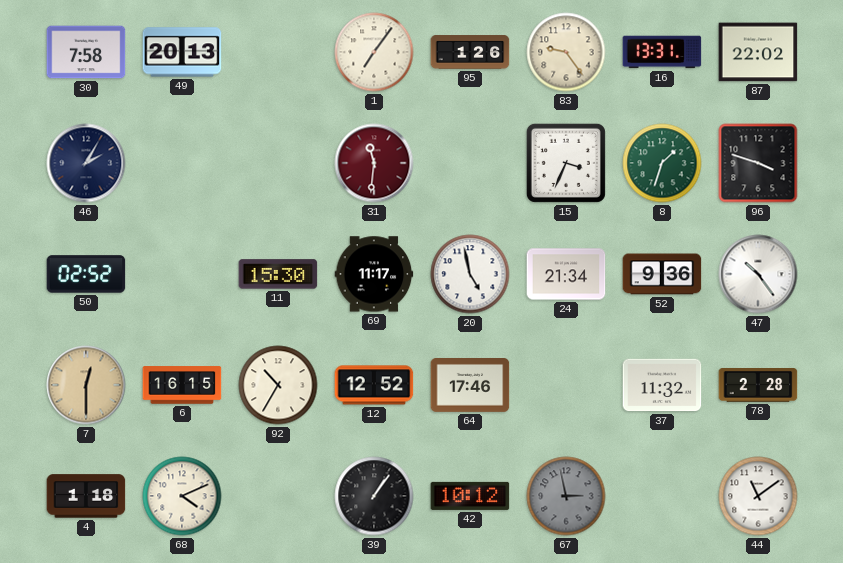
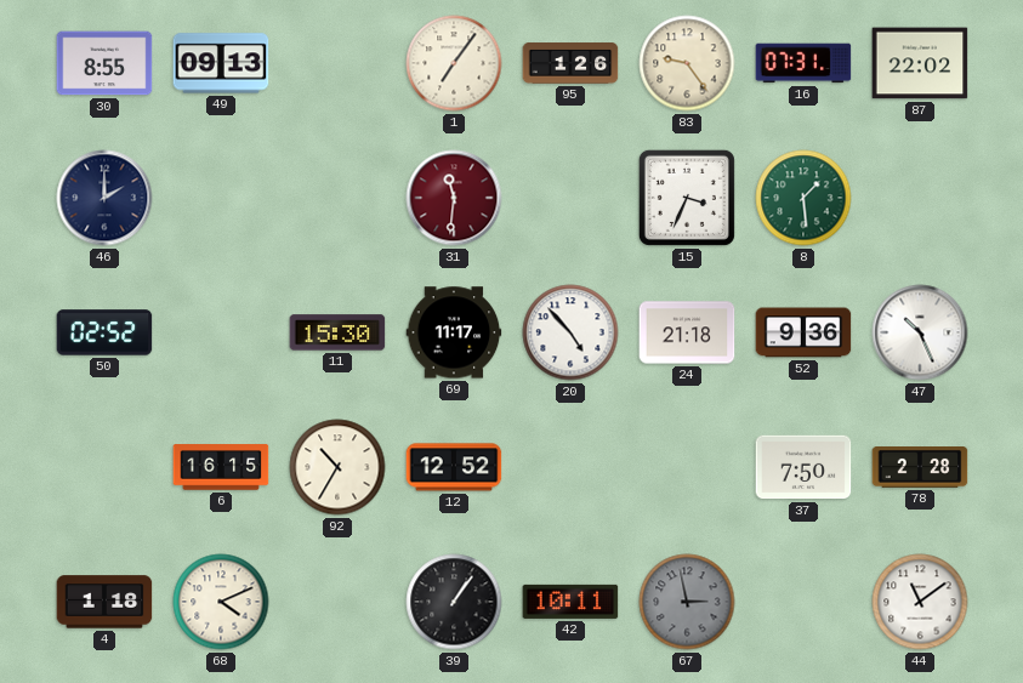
30: 7:58 -> 8:55
49: 20:13 -> 09:13
16: 13:31 -> 07:31
46: 2:05 -> 2:00
8: 1:33 -> 1:29
96: 3:48 -> none
20: 4:58 -> 4:53
24: 21:34 -> 21:18
47: 10:24 -> 10:26
7: 12:30 -> none
64: 17:46 -> none
37: 11:32 -> 7:50
42: 10:12 -> 10:11
